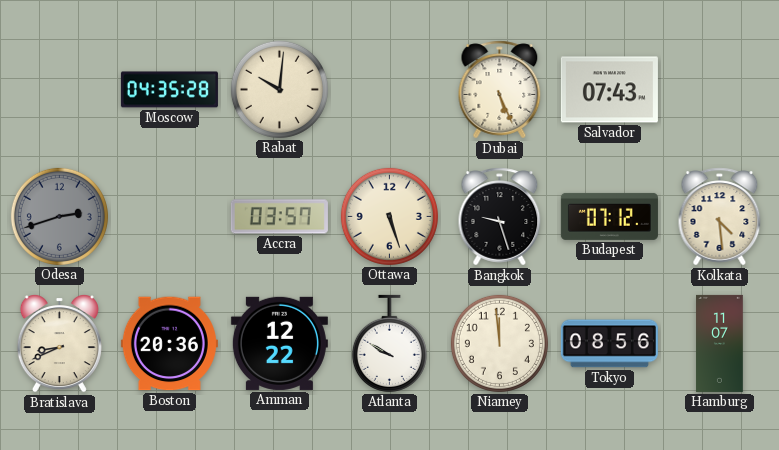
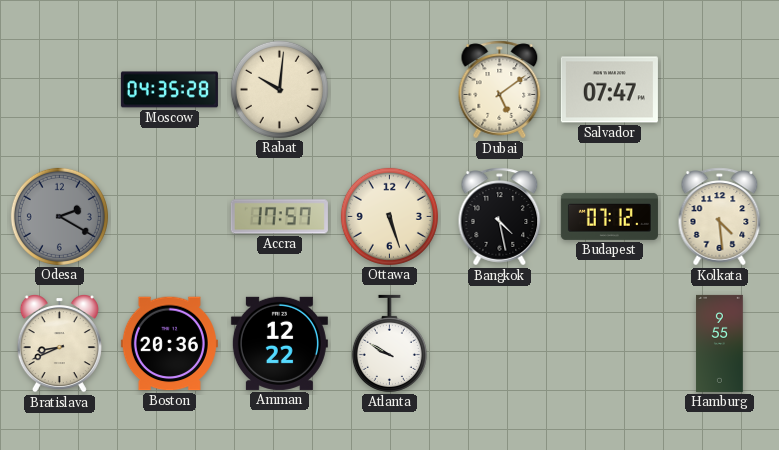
Dubai: 5:26 -> 5:09
Salvador: 07:43 -> 07:47
Odesa: 2:42 -> 2:20
Accra: 03:57 -> 17:57
Bangkok: 9:27 -> 4:28
Niamey: 11:59 -> none
Tokyo: 08:56 -> none
Hamburg: 11:07 -> 9:55
